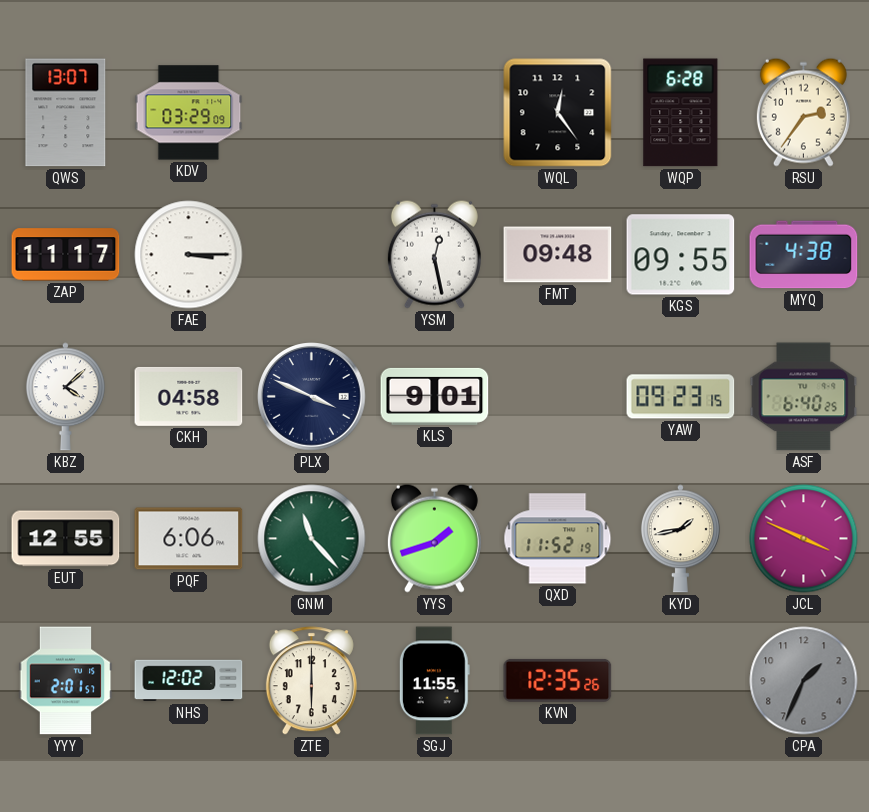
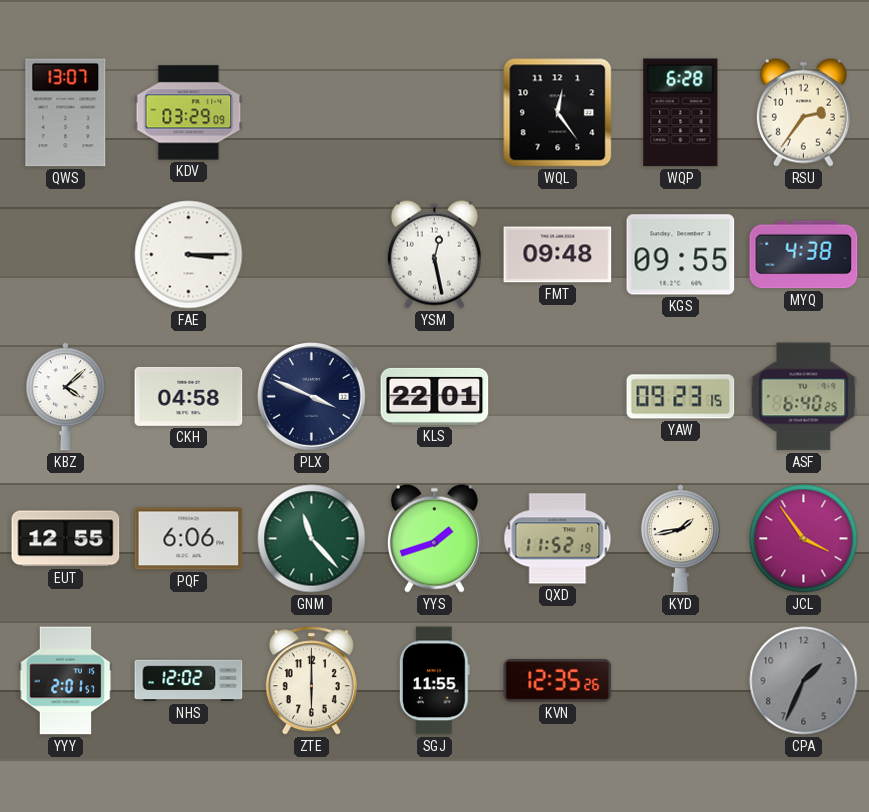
ZAP: 11:17 -> none
KLS: 9:01 -> 22:01
JCL: 3:49 -> 3:54
